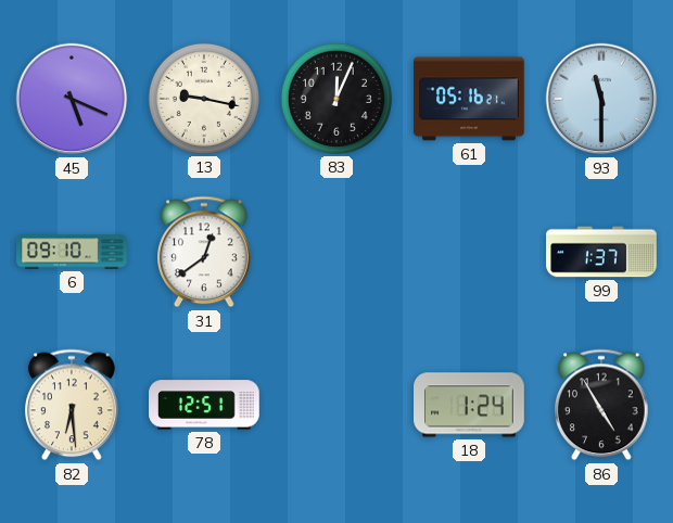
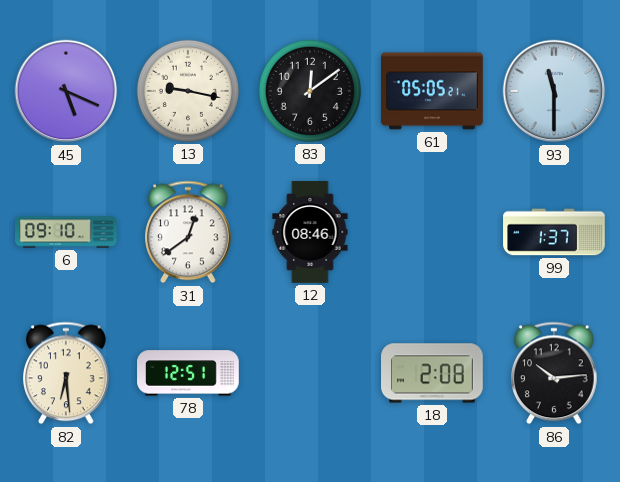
83: 12:04 -> 12:09
61: 05:16 -> 05:05
12: none -> 08:46
18: 1:24 -> 2:08
86: 4:55 -> 10:14
